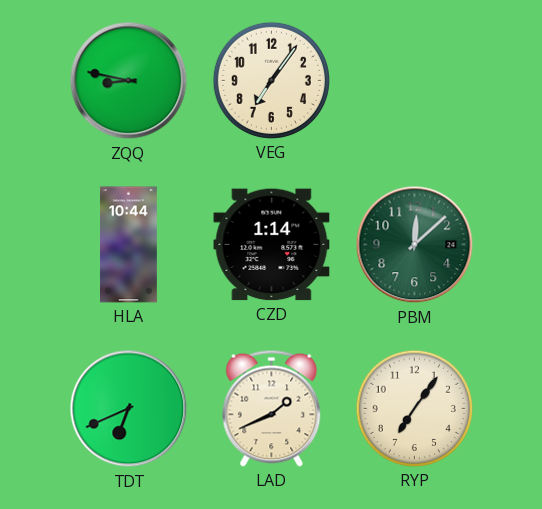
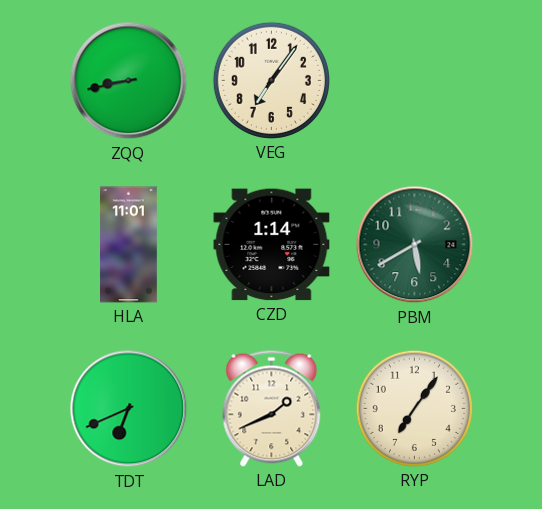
ZQQ: 8:47 -> 8:43
HLA: 10:44 -> 11:01
PBM: 12:08 -> 5:40
